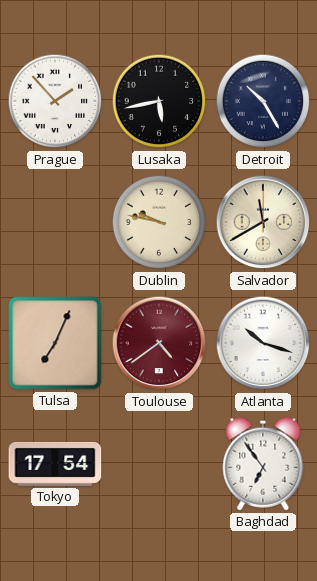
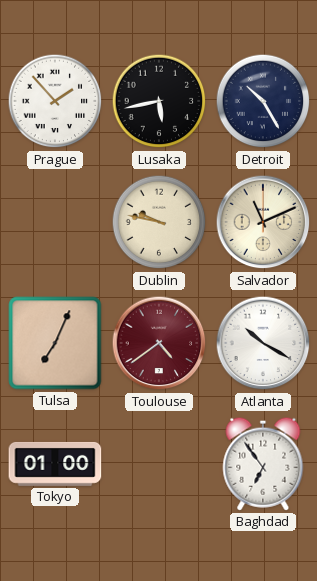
Salvador: 11:40 -> 11:11
Atlanta: 10:18 -> 10:20
Tokyo: 17:54 -> 01:00
